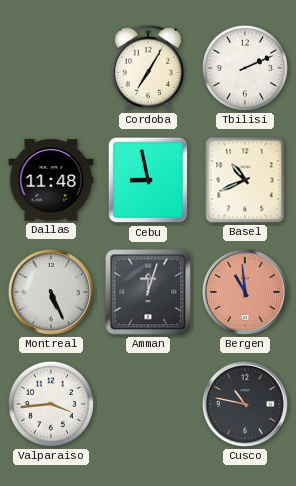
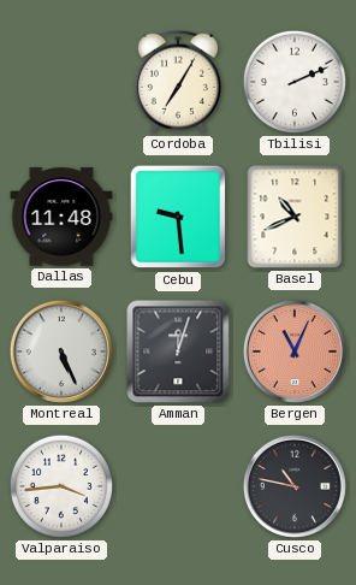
Cebu: 8:58 -> 9:29
Bergen: 10:59 -> 11:04
